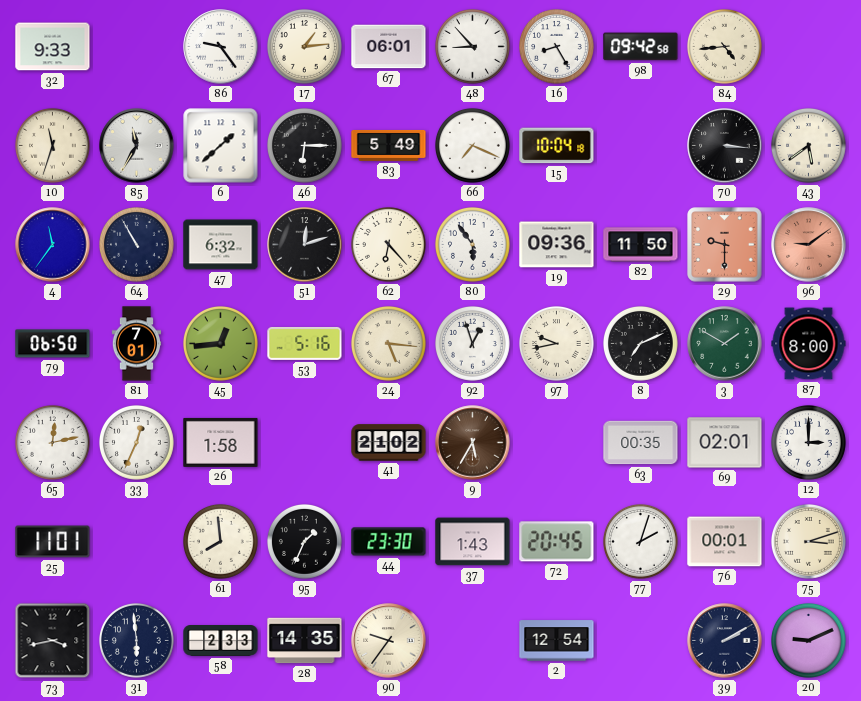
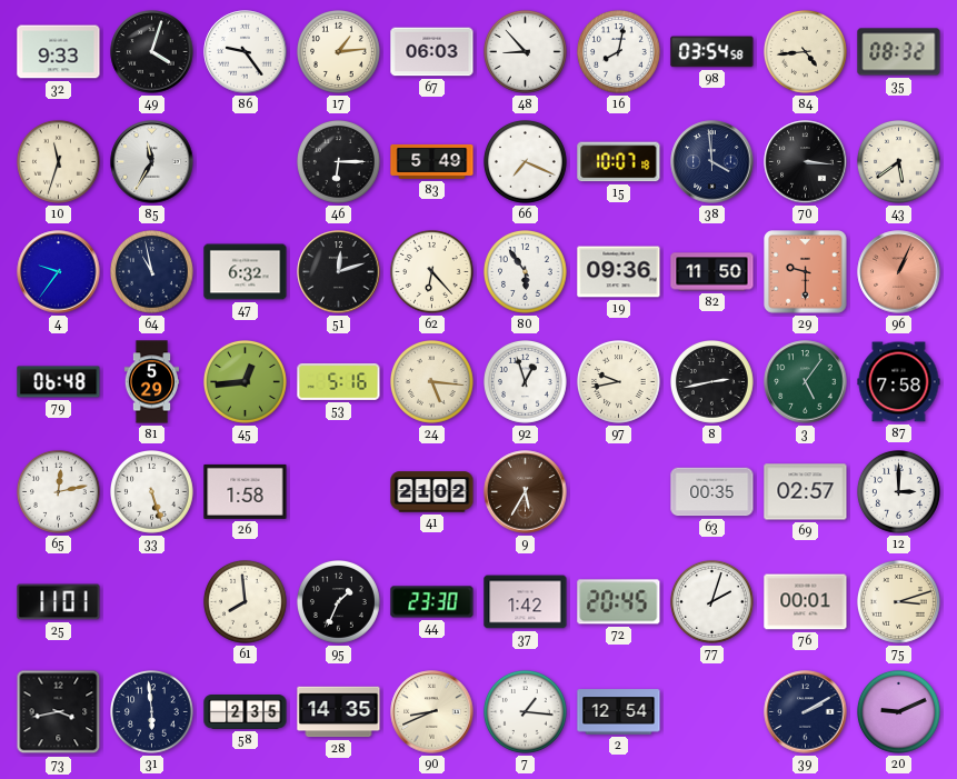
49: none -> 4:03
67: 06:01 -> 06:03
16: 8:25 -> 8:02
98: 09:42 -> 03:54
35: none -> 08:32
6: 1:38 -> none
15: 10:04 -> 10:07
38: none -> 3:59
4: 11:36 -> 9:36
64: 10:55 -> 10:58
96: 9:09 -> 1:04
79: 06:50 -> 06:48
81: 7:01 -> 5:29
8: 7:11 -> 2:43
3: 1:50 -> 5:06
87: 8:00 -> 7:58
33: 12:34 -> 5:27
69: 02:01 -> 02:57
37: 1:43 -> 1:42
58: 2:33 -> 2:35
90: 9:36 -> 8:41
7: none -> 1:16
